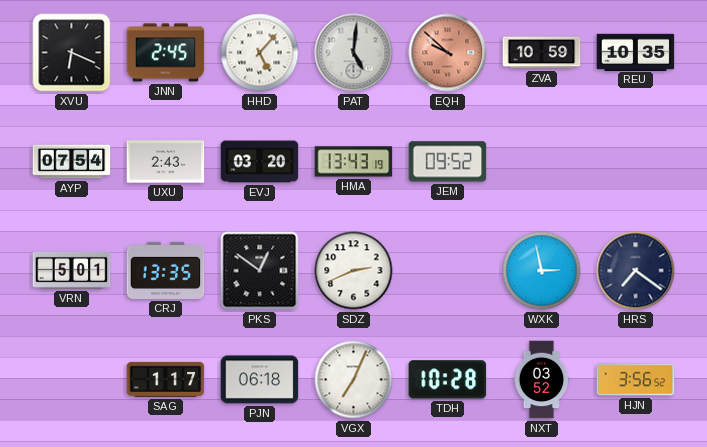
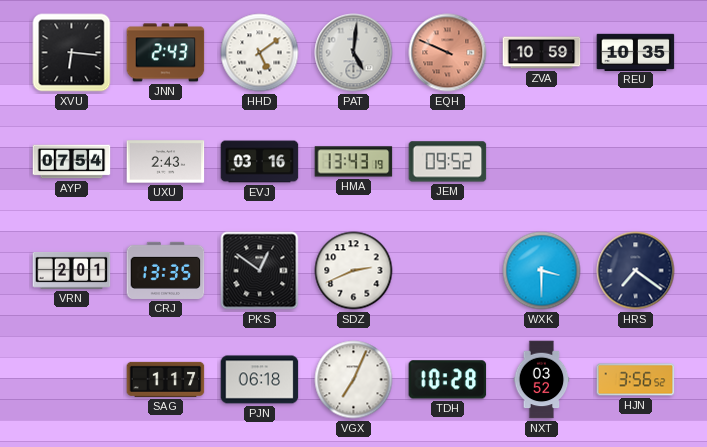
XVU: 6:19 -> 6:16
JNN: 2:45 -> 2:43
HHD: 5:07 -> 5:09
EQH: 9:52 -> 9:49
EVJ: 03:20 -> 03:16
VRN: 5:01 -> 2:01
WXK: 2:58 -> 3:30
